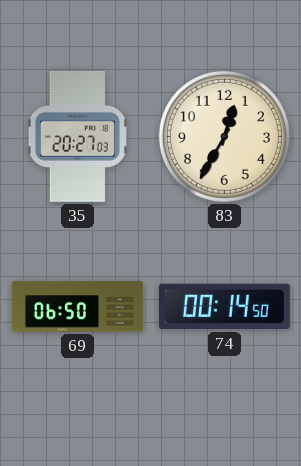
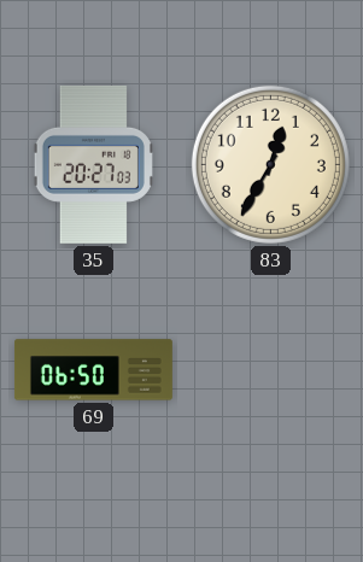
74: 00:14 -> none
